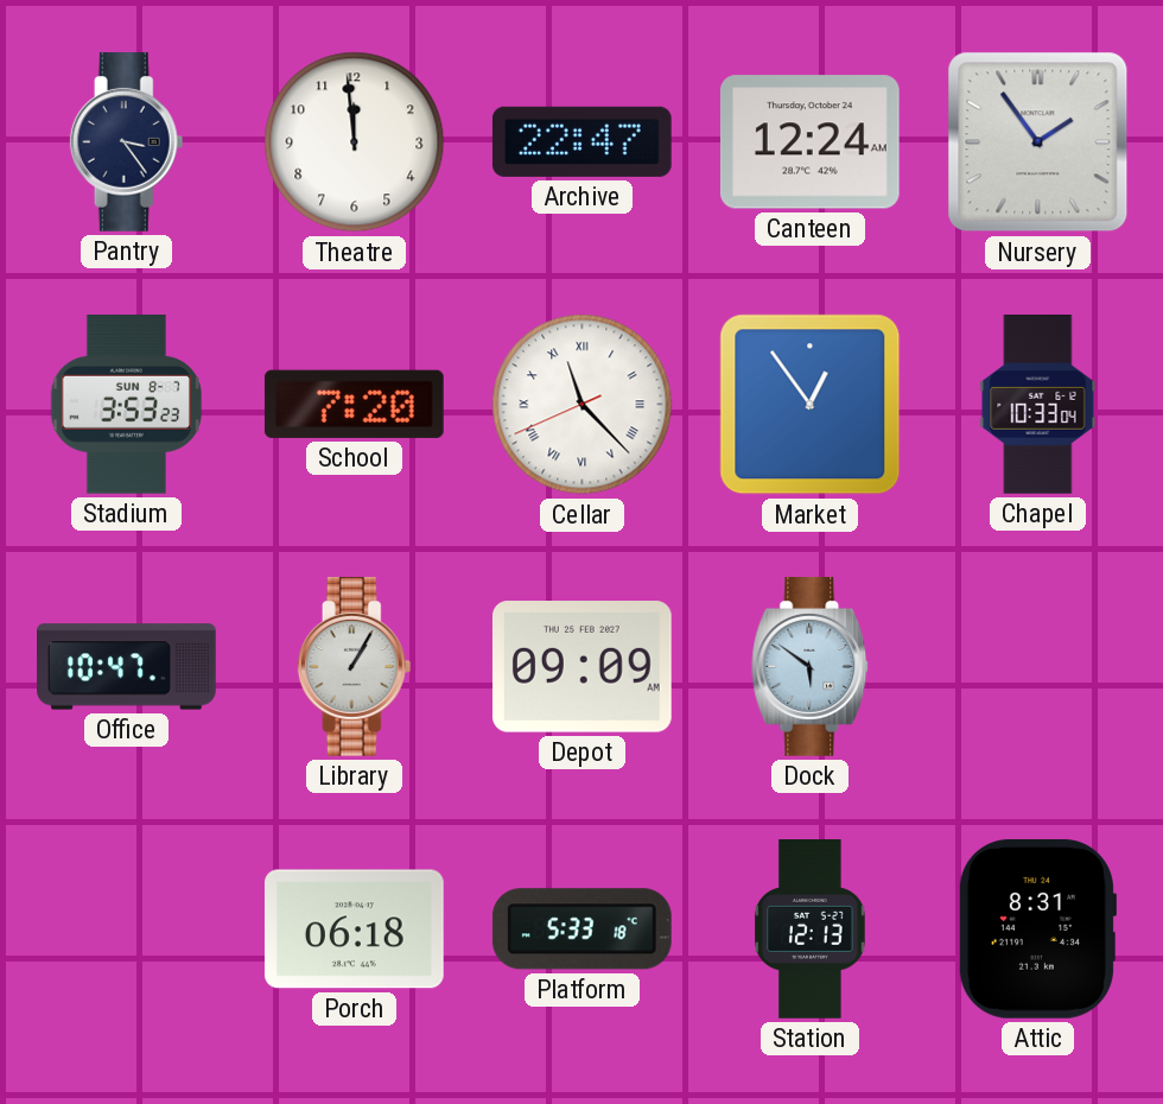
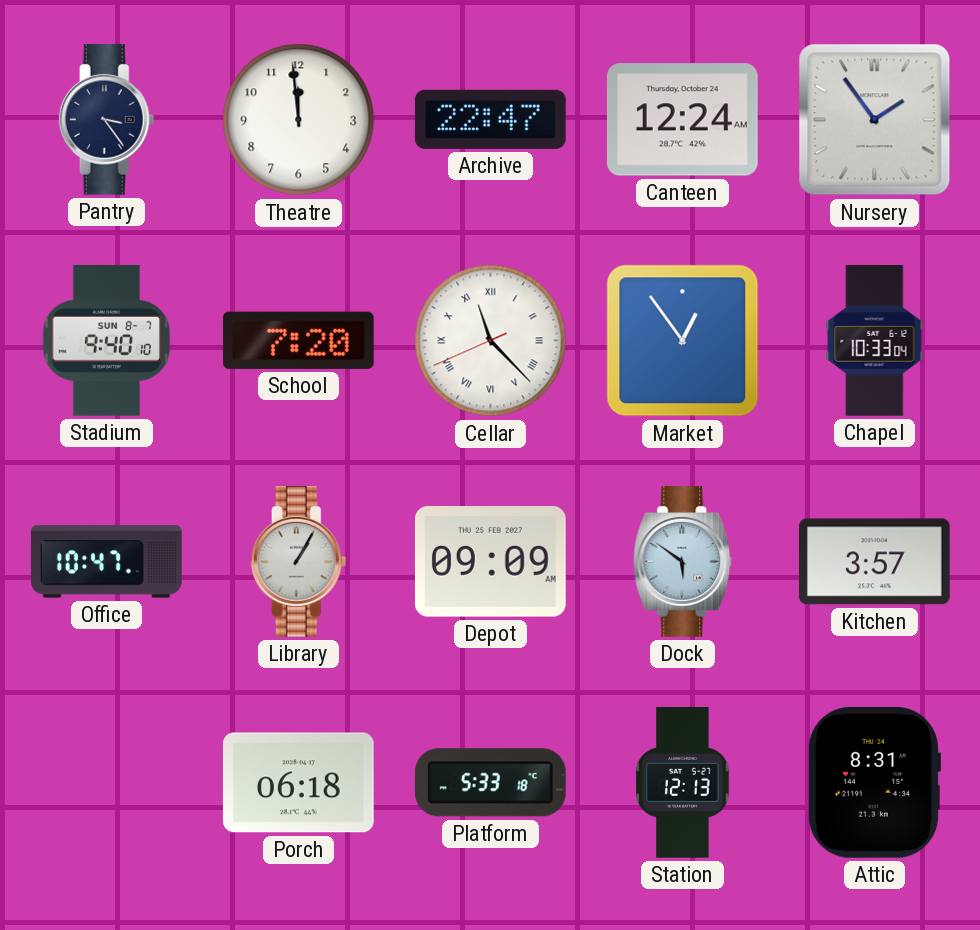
Stadium: 3:53 -> 9:40
Kitchen: none -> 3:57
